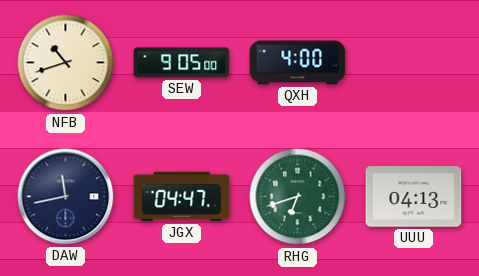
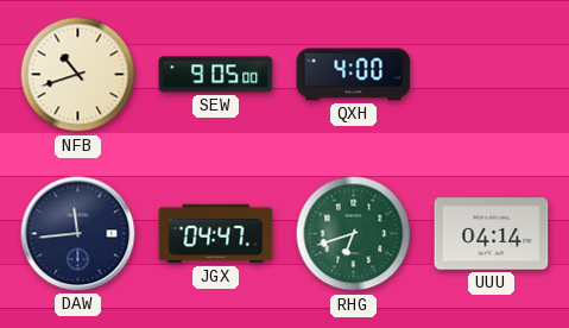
DAW: 11:43 -> 11:44
UUU: 04:13 -> 04:14
